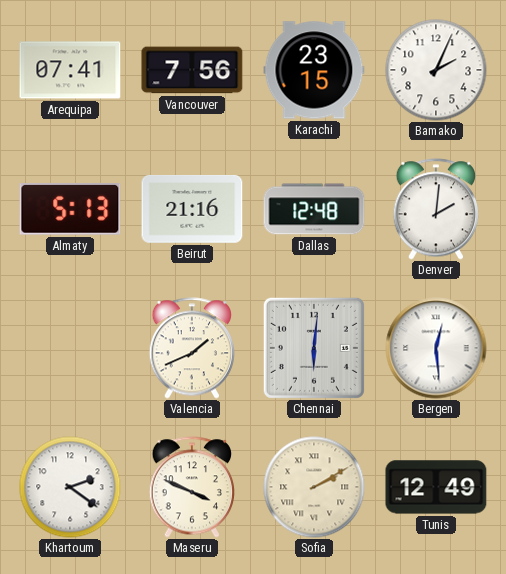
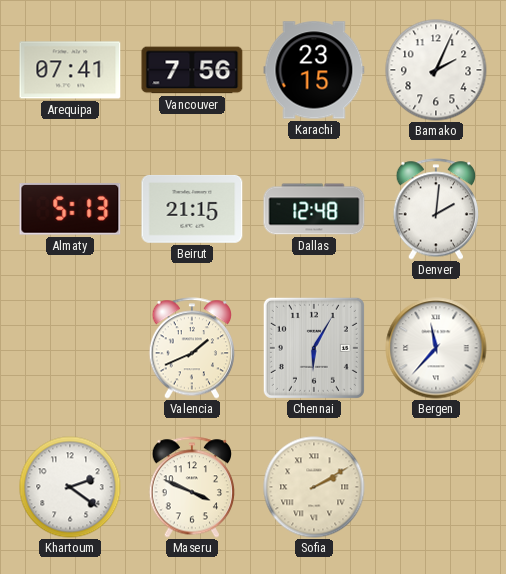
Beirut: 21:16 -> 21:15
Chennai: 6:01 -> 6:05
Bergen: 12:29 -> 11:37
Tunis: 12:49 -> none
